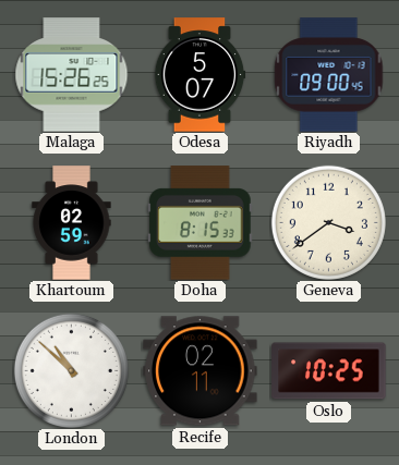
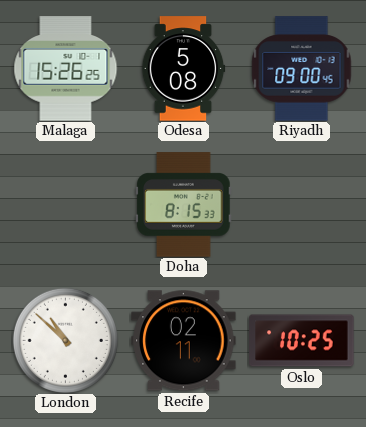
Odesa: 5:07 -> 5:08
Khartoum: 02:59 -> none
Geneva: 3:39 -> none
